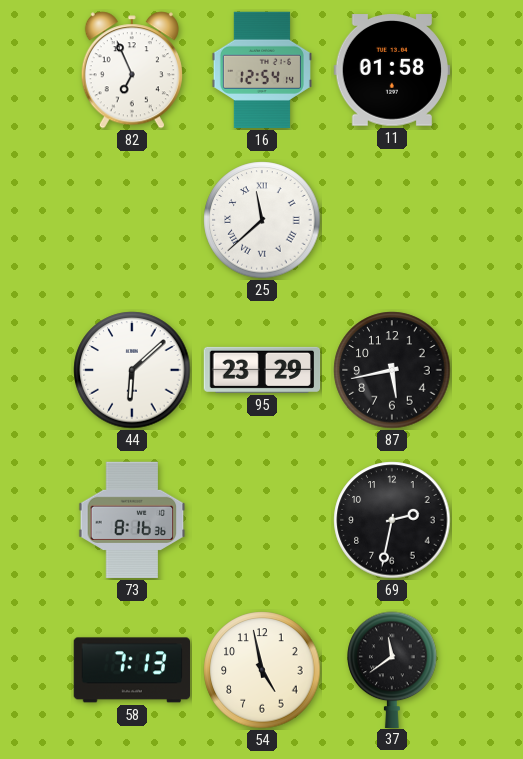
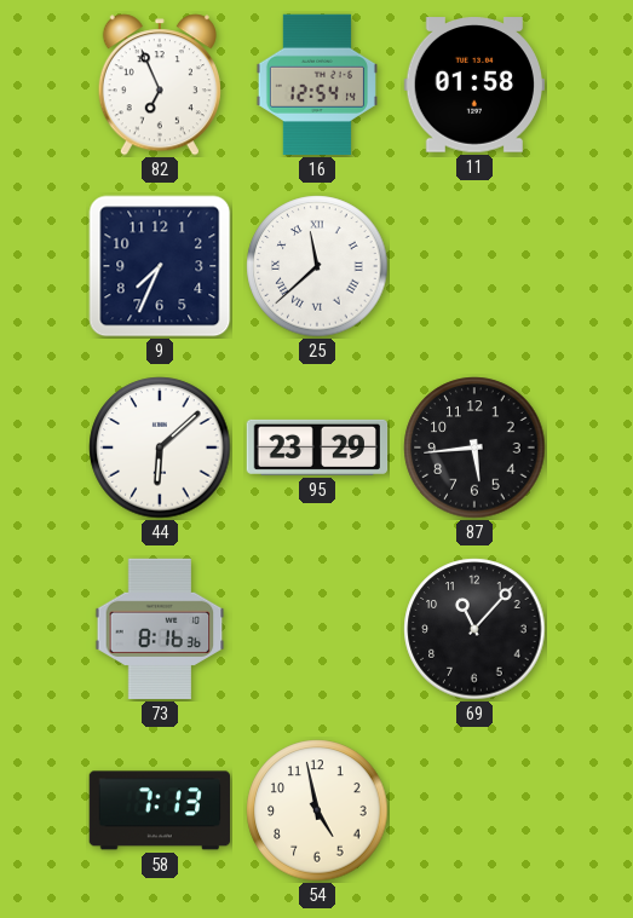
9: none -> 7:34
87: 5:43 -> 5:44
69: 2:32 -> 11:07
37: 11:39 -> none
